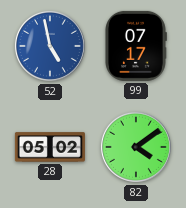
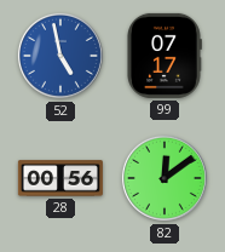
28: 05:02 -> 00:56
82: 4:09 -> 12:09
